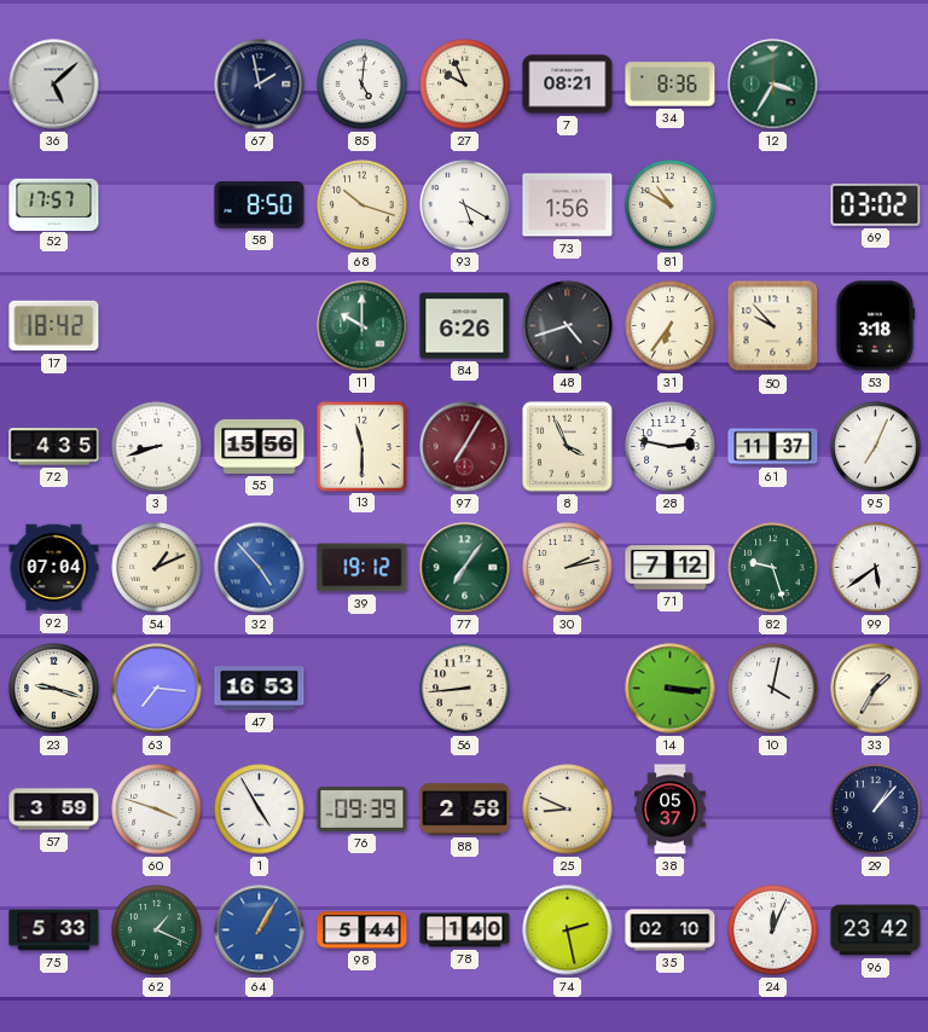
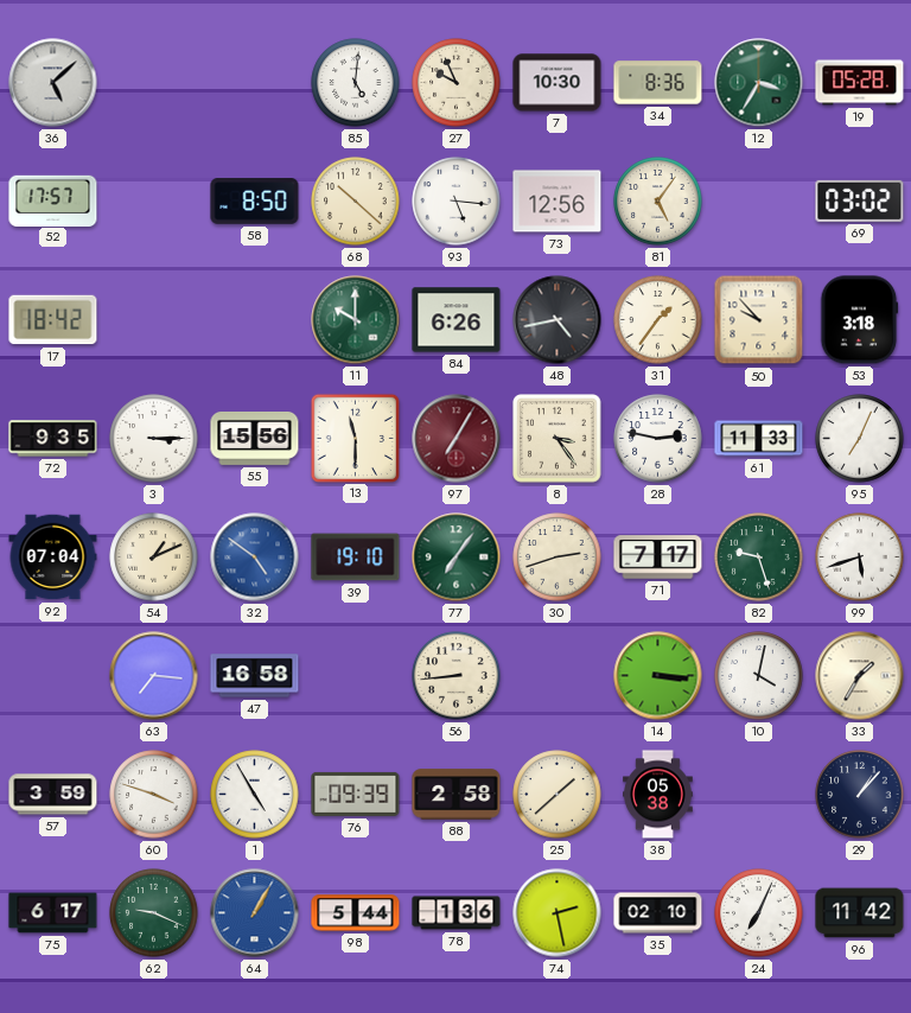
67: 1:58 -> none
7: 08:21 -> 10:30
19: none -> 05:28
68: 10:18 -> 10:22
93: 5:20 -> 5:16
73: 1:56 -> 12:56
81: 10:50 -> 5:06
48: 4:42 -> 4:43
31: 6:36 -> 1:36
72: 4:35 -> 9:35
3: 8:42 -> 3:15
8: 3:56 -> 3:24
61: 11:37 -> 11:33
32: 4:53 -> 4:51
39: 19:12 -> 19:10
30: 2:13 -> 2:42
71: 7:12 -> 7:17
99: 5:39 -> 5:42
23: 9:18 -> none
47: 16:53 -> 16:58
25: 8:49 -> 1:38
38: 05:37 -> 05:38
75: 5:33 -> 6:17
62: 1:19 -> 9:19
78: 1:40 -> 1:36
24: 12:04 -> 7:04
96: 23:42 -> 11:42
